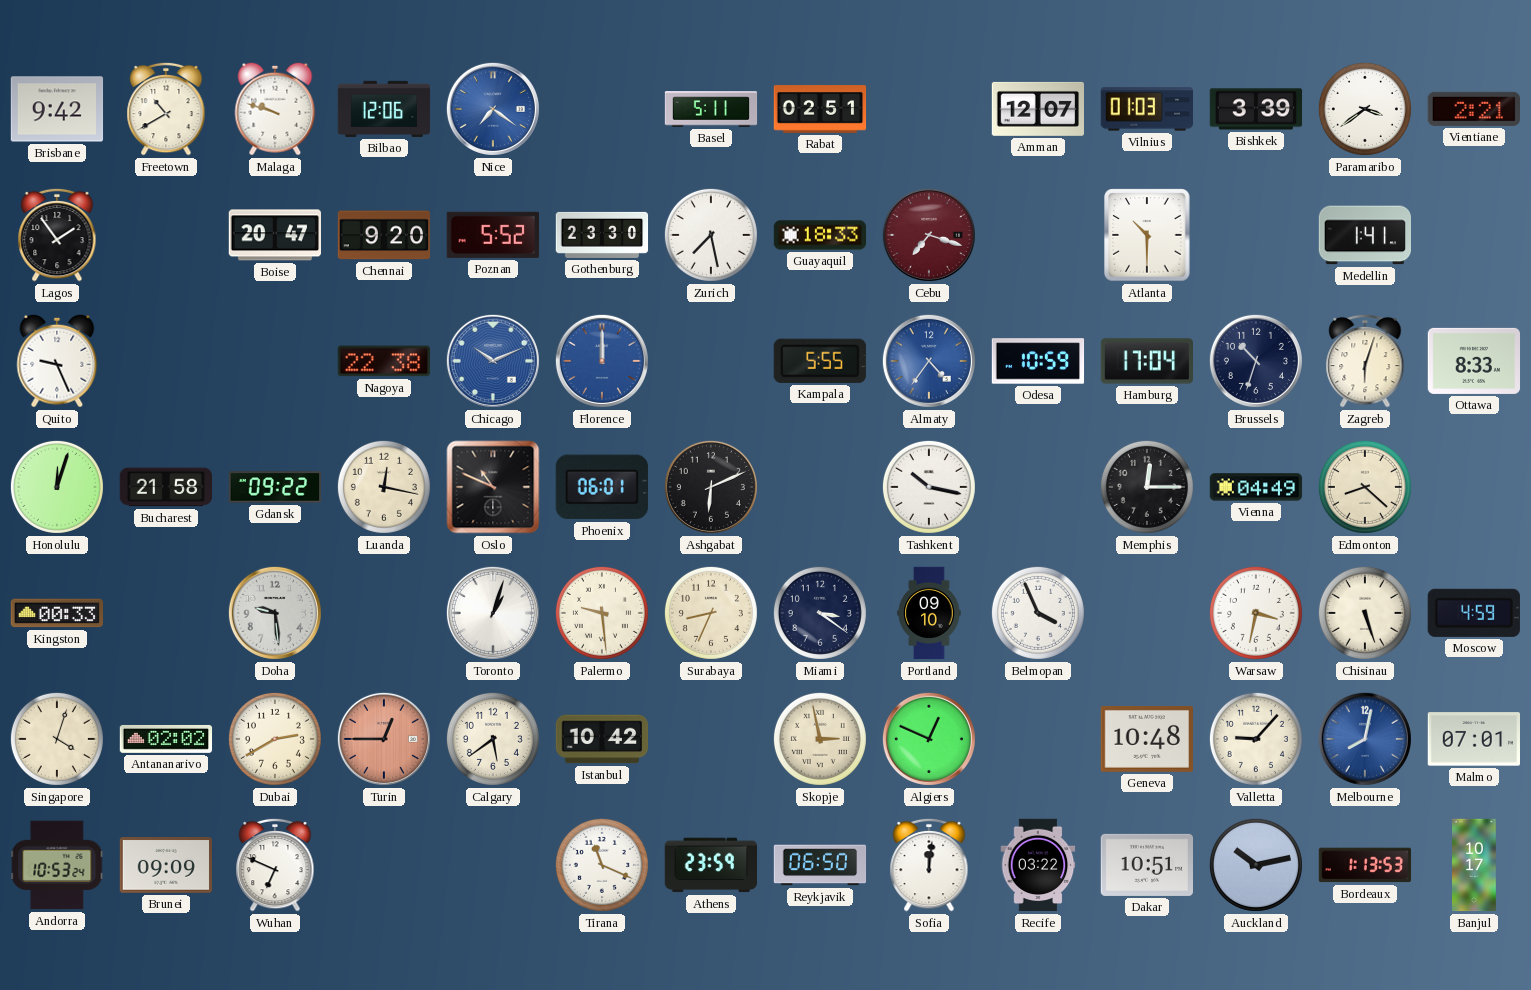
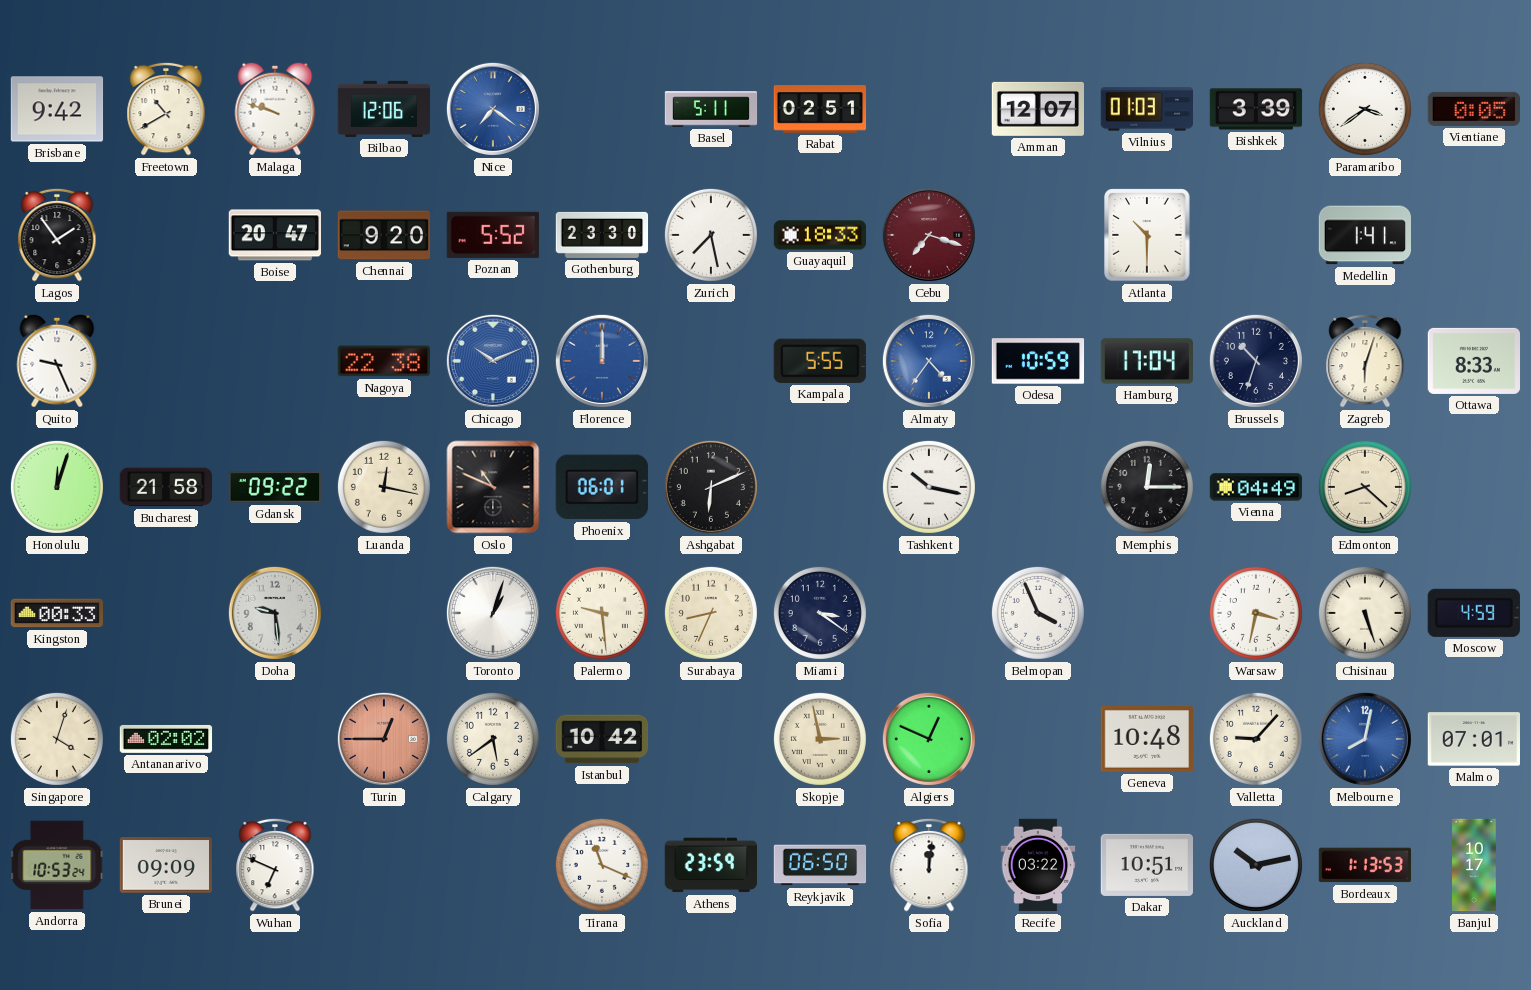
Vientiane: 2:21 -> 0:05
Portland: 09:10 -> none
Dubai: 2:40 -> none
